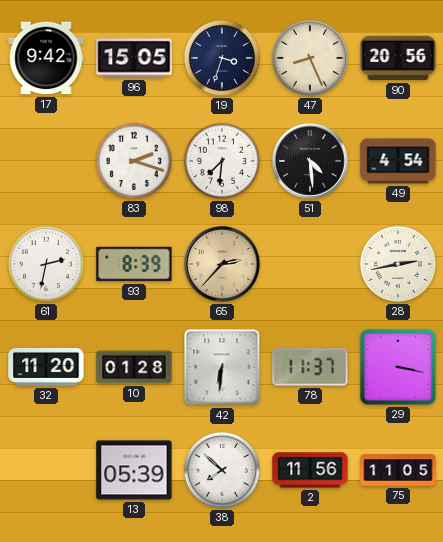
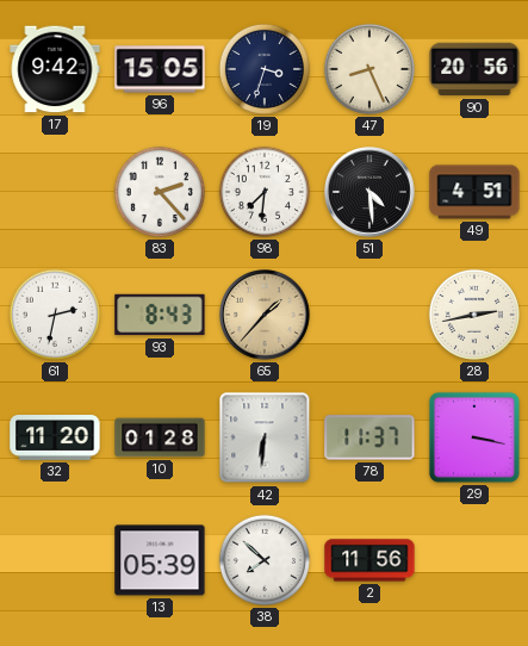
83: 2:18 -> 2:23
49: 4:54 -> 4:51
93: 8:39 -> 8:43
65: 2:37 -> 1:37
75: 11:05 -> none
